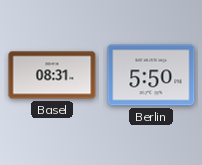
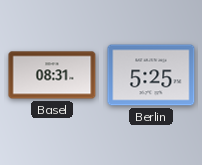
Berlin: 5:50 -> 5:25
